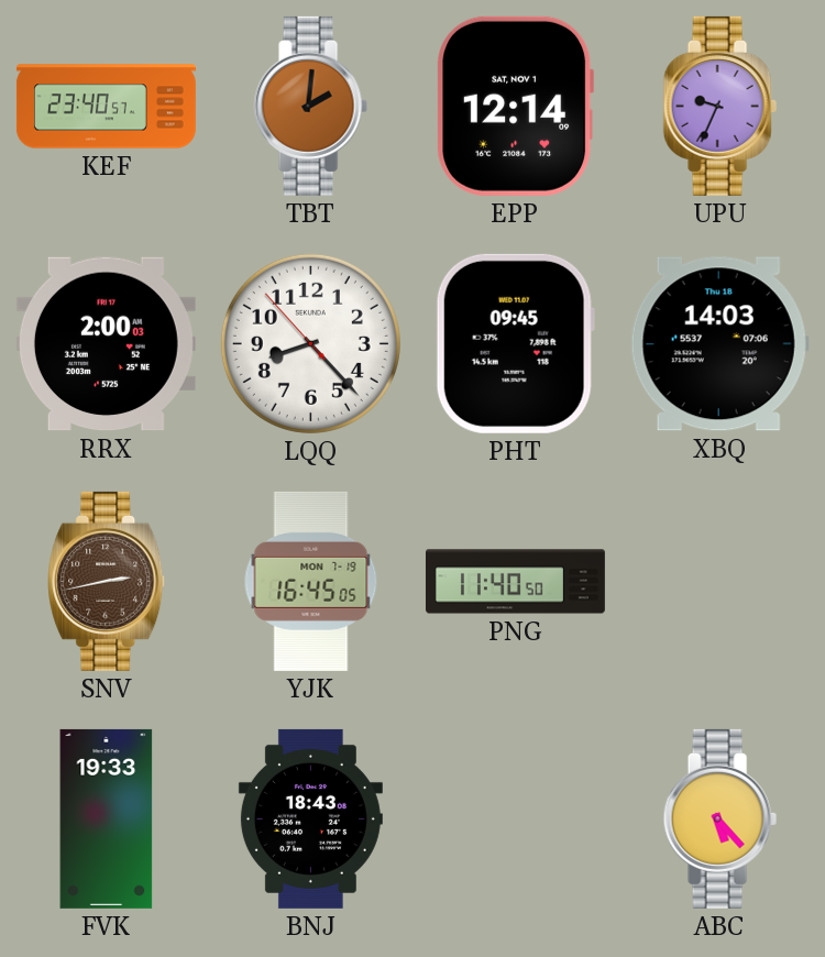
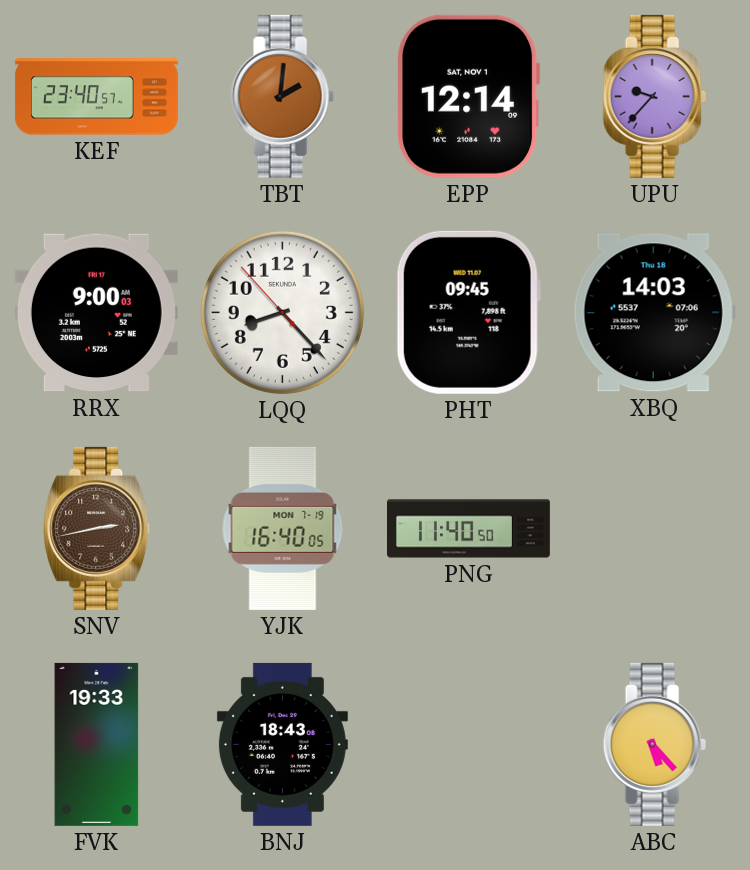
UPU: 9:34 -> 9:37
RRX: 2:00 -> 9:00
YJK: 16:45 -> 16:40
